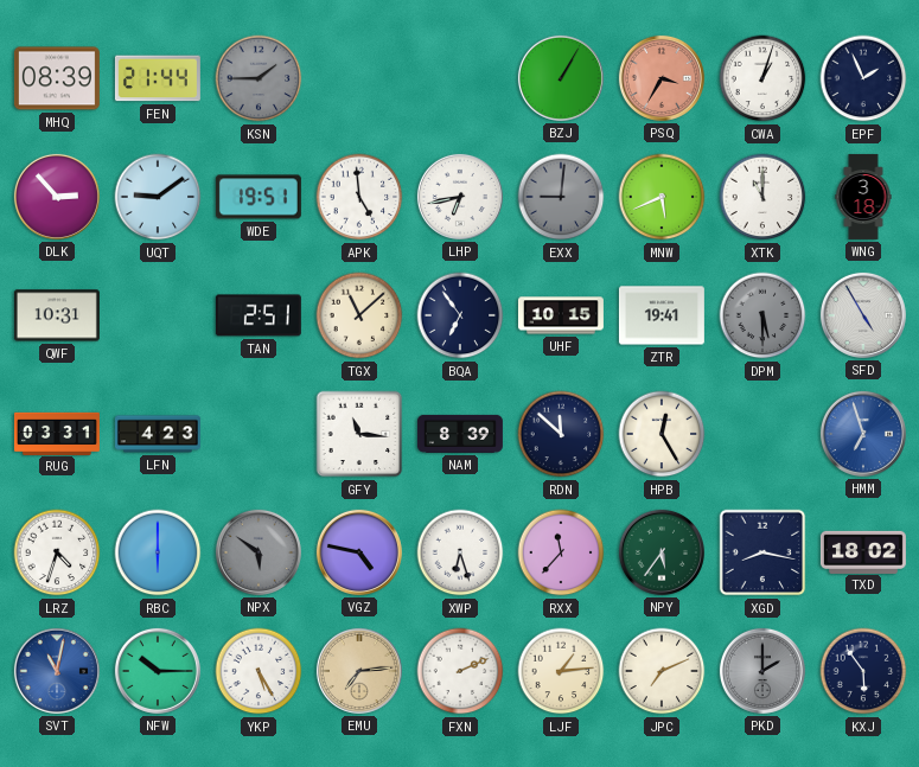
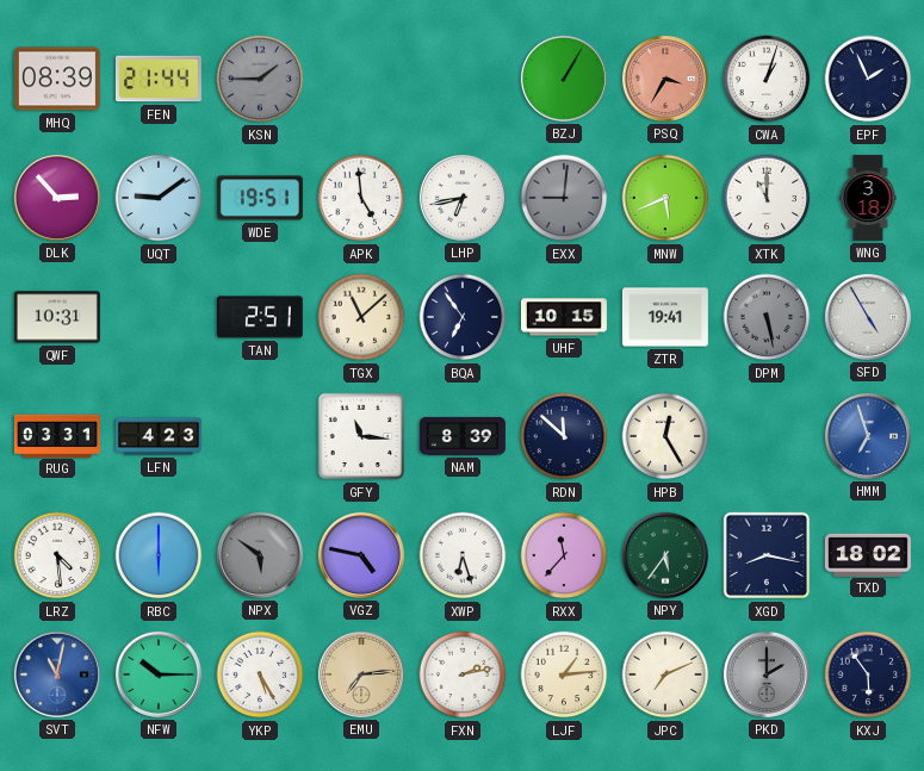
DPM: 5:30 -> 5:28
LRZ: 4:33 -> 4:29
FXN: 2:11 -> 2:13
